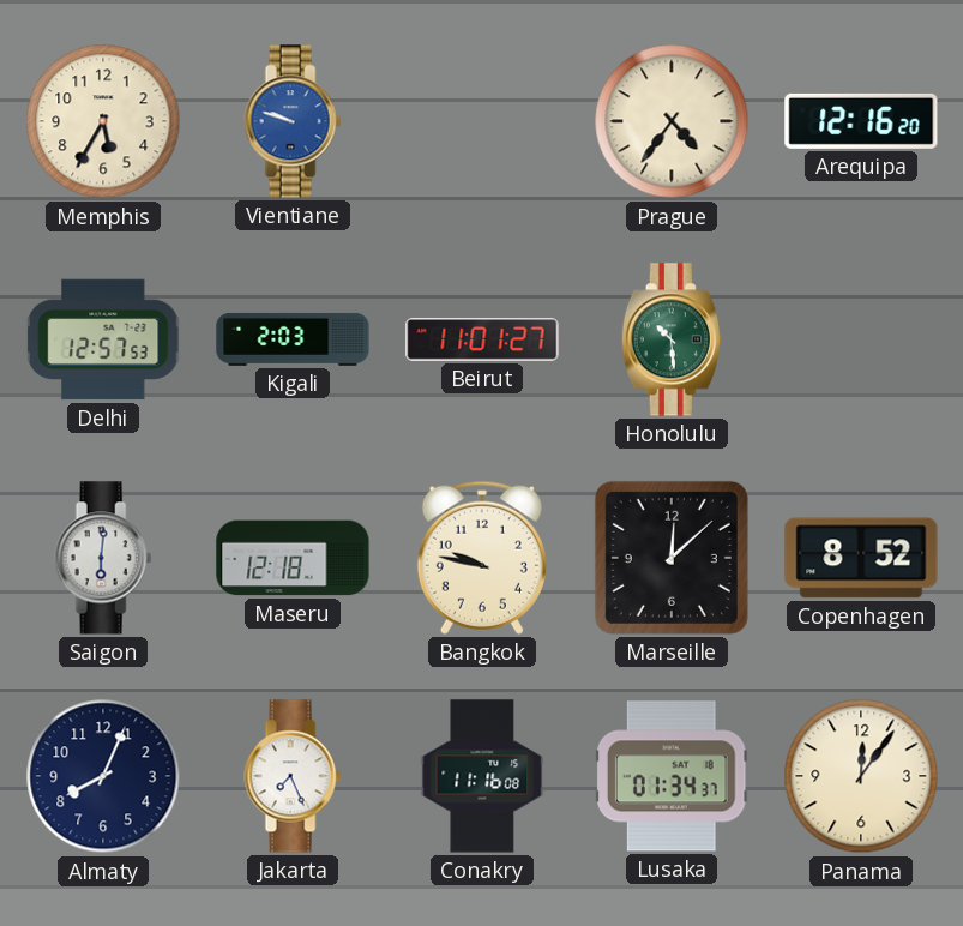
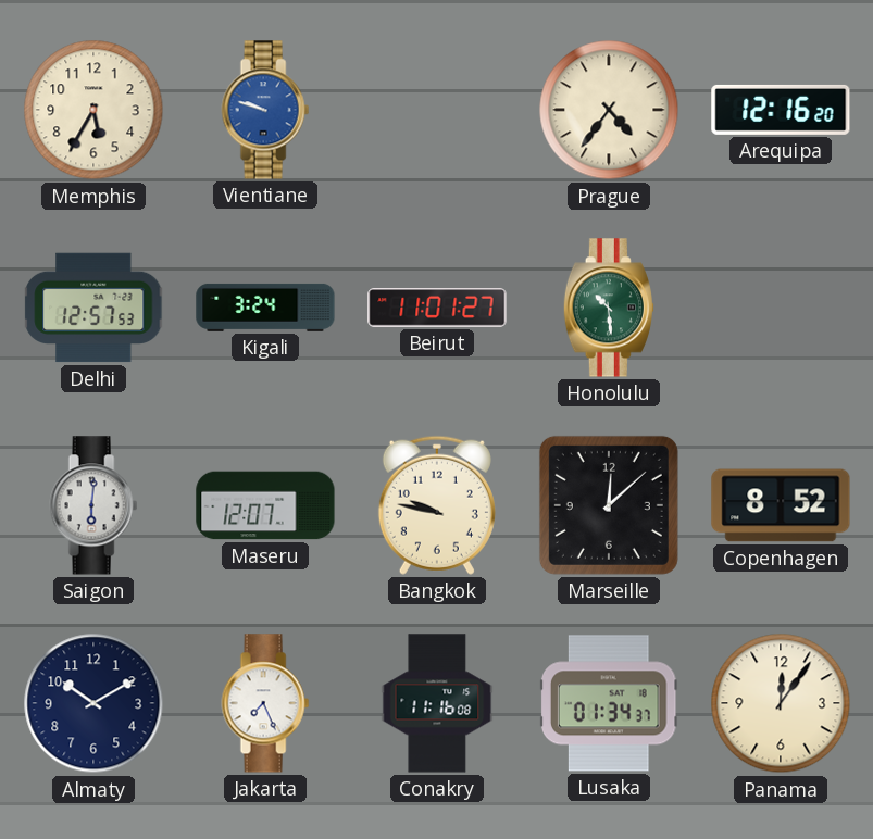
Kigali: 2:03 -> 3:24
Maseru: 12:18 -> 12:07
Almaty: 8:04 -> 10:10
